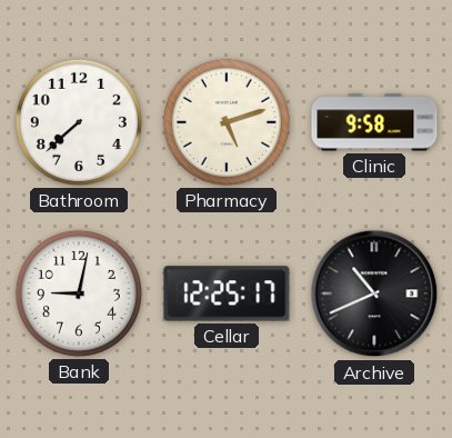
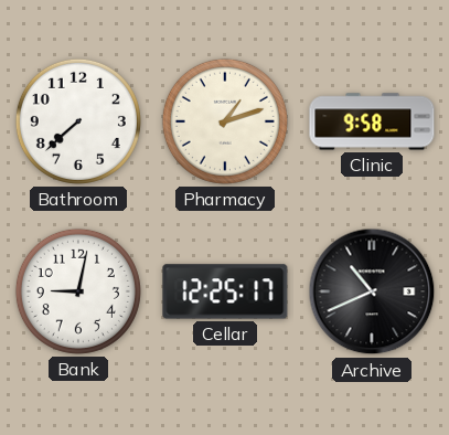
Pharmacy: 5:12 -> 1:12
